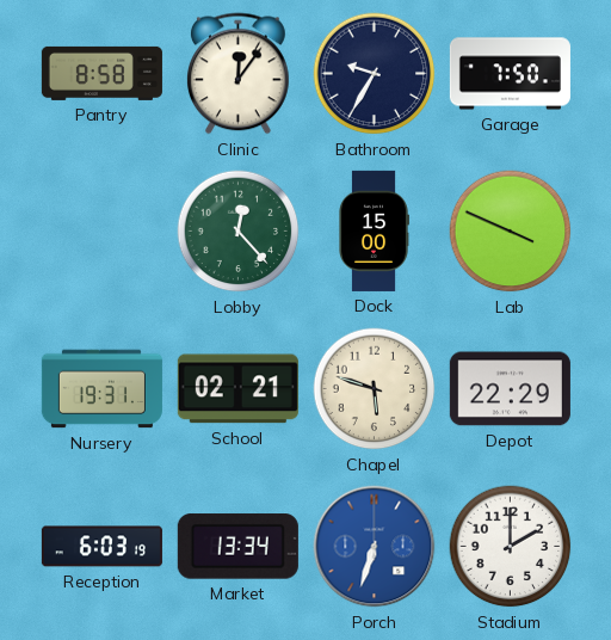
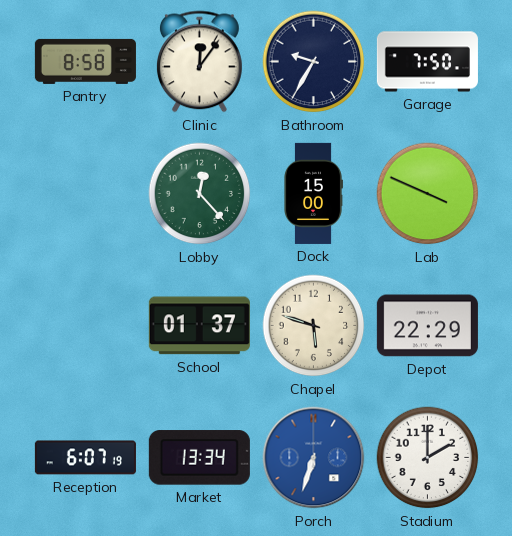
Nursery: 19:31 -> none
School: 02:21 -> 01:37
Reception: 6:03 -> 6:07
